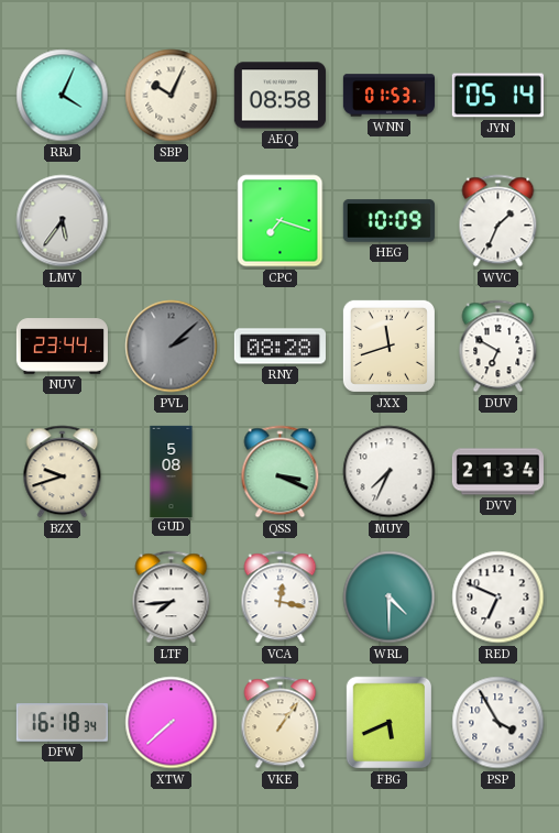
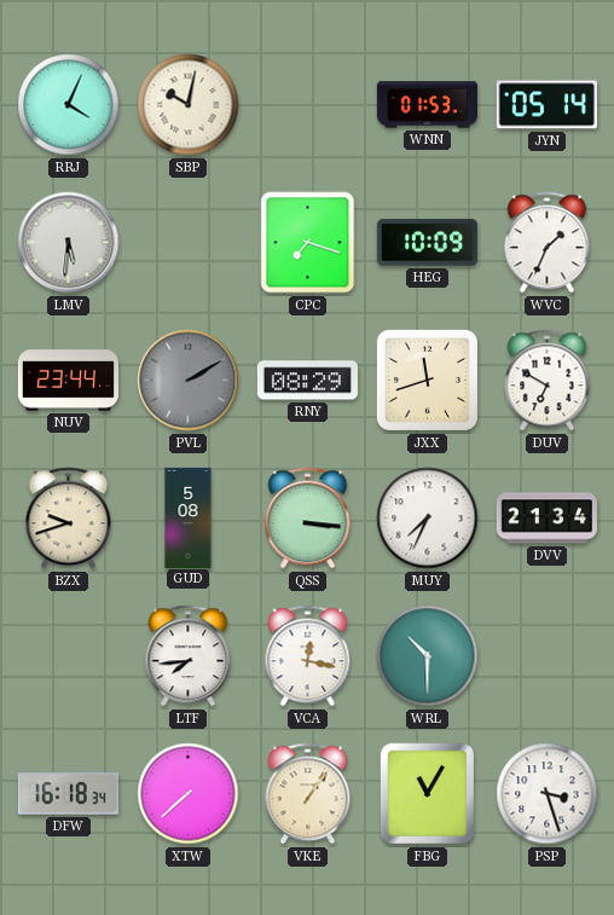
SBP: 10:04 -> 10:02
AEQ: 08:58 -> none
LMV: 5:36 -> 5:31
PVL: 2:08 -> 2:10
RNY: 08:28 -> 08:29
QSS: 3:19 -> 3:16
WRL: 4:30 -> 10:30
RED: 6:49 -> none
FBG: 5:41 -> 11:05
PSP: 3:55 -> 3:27
